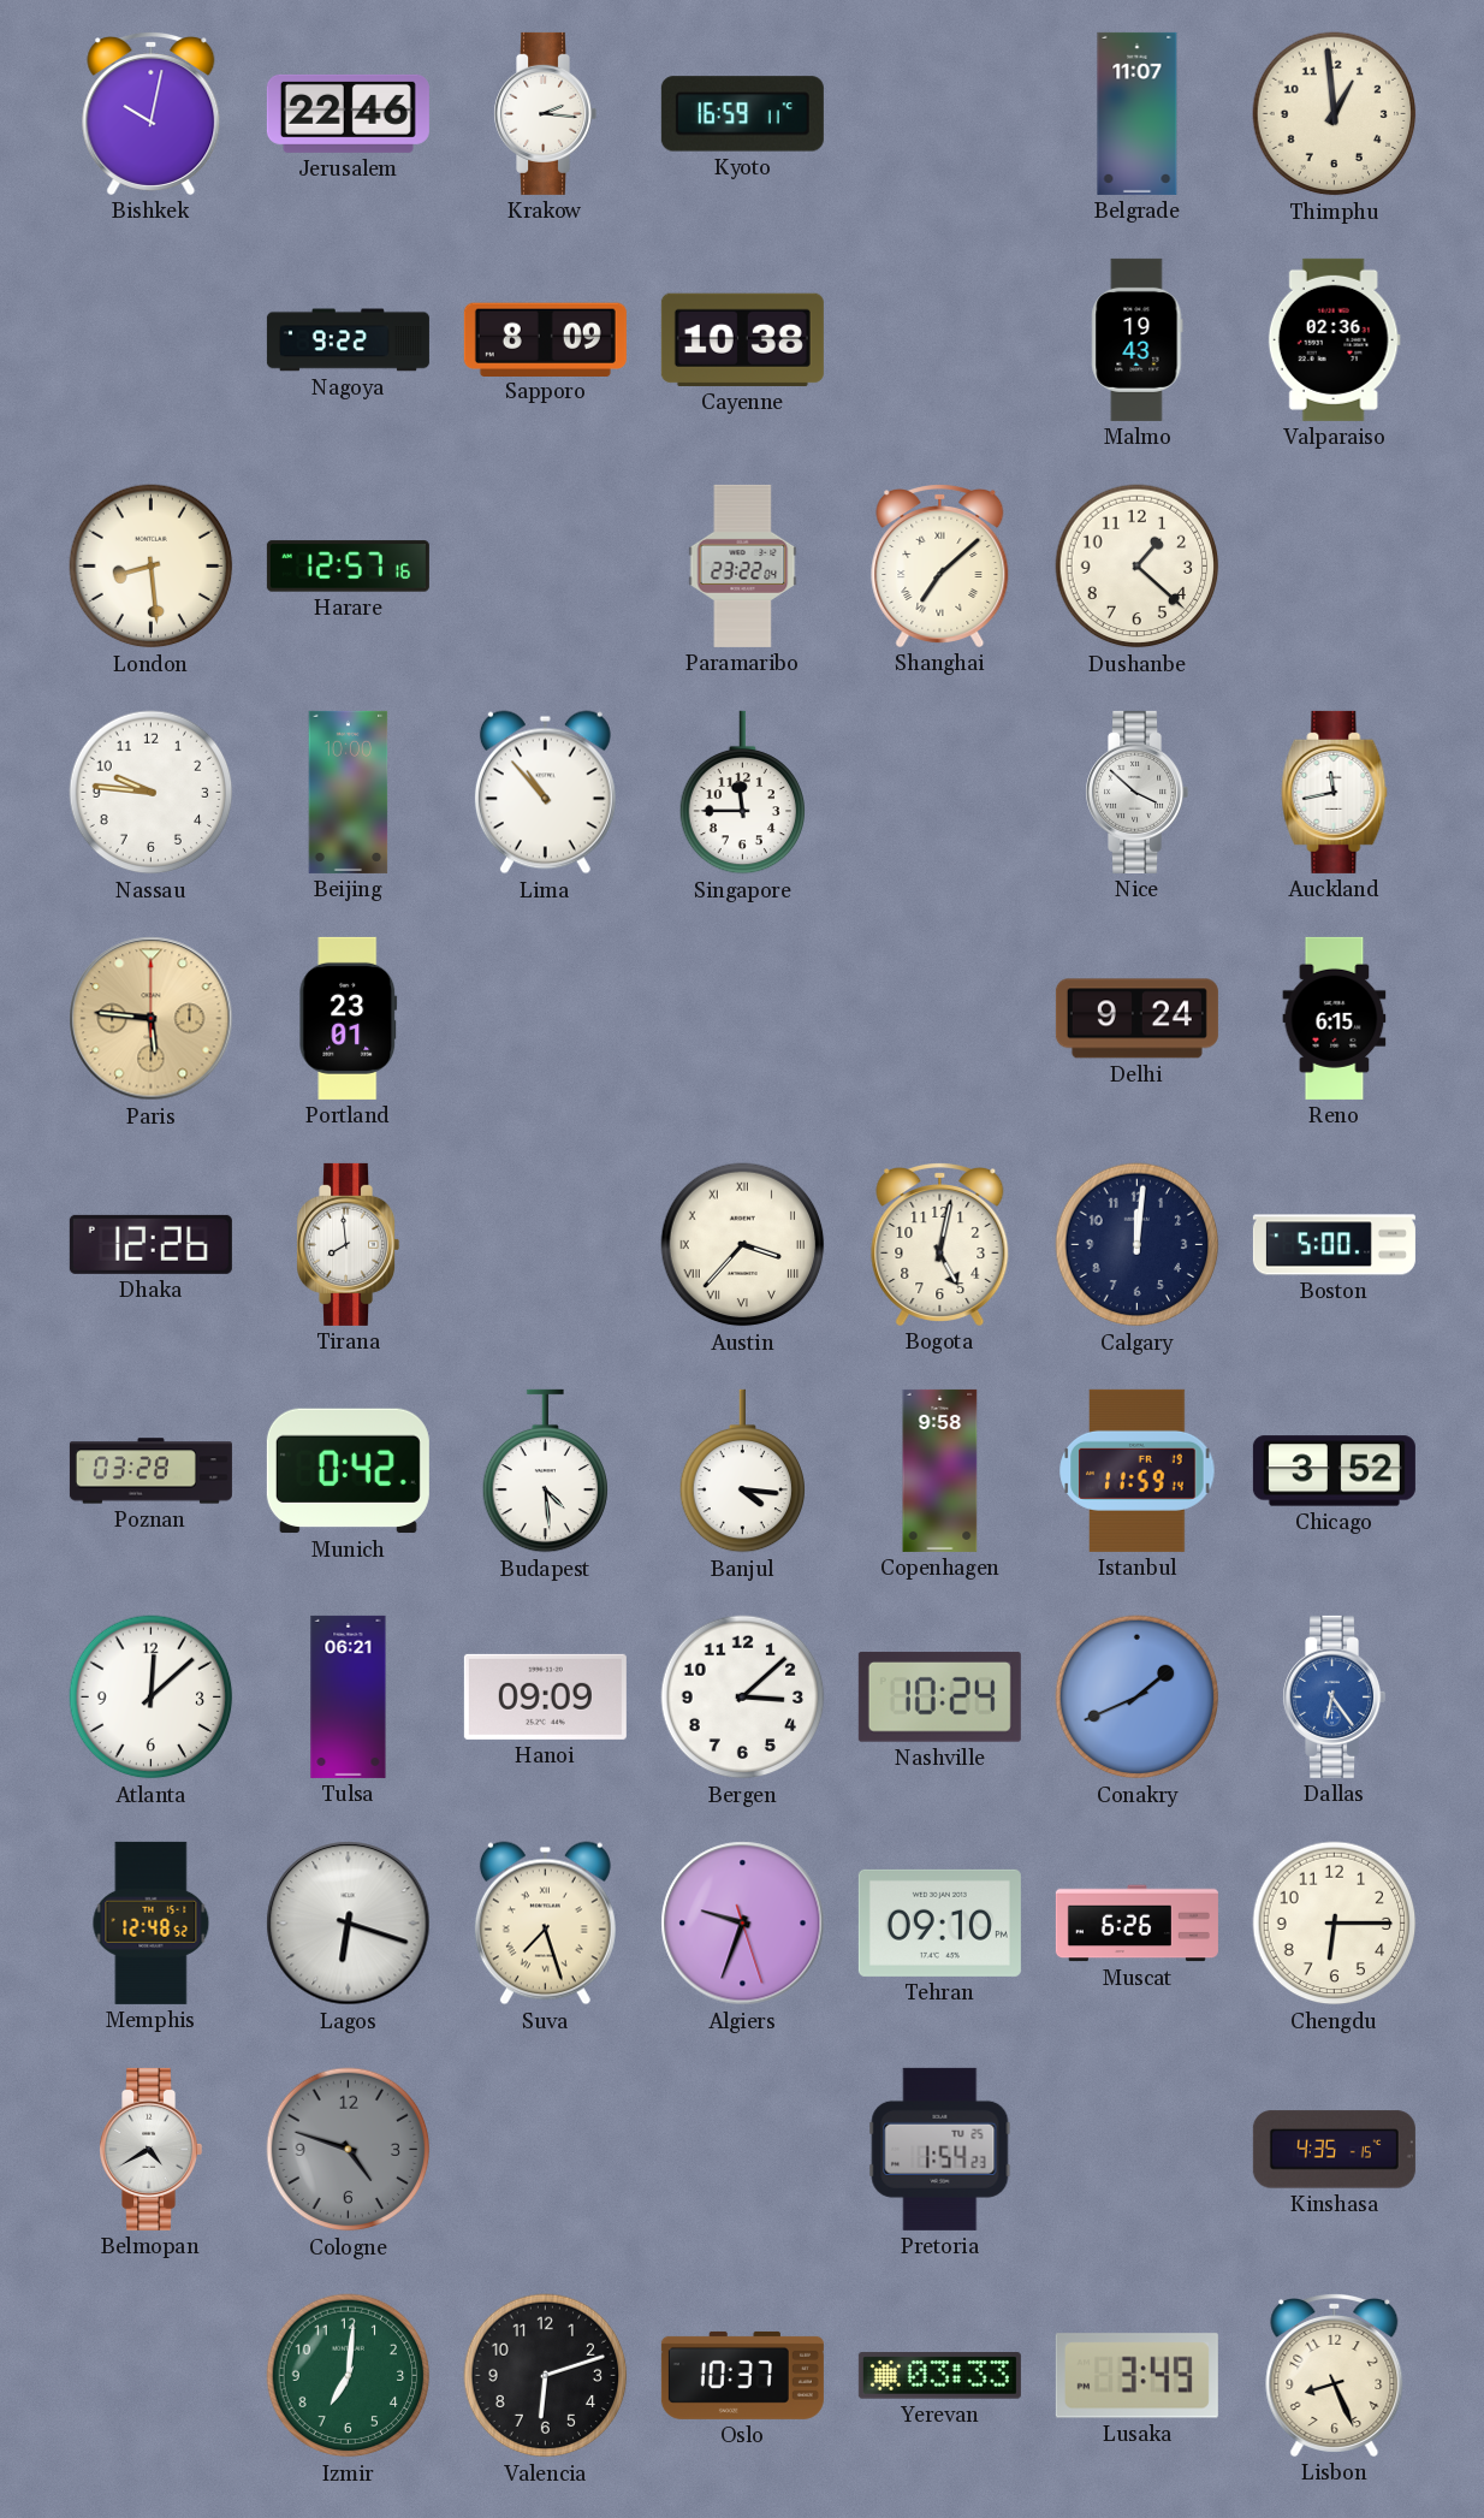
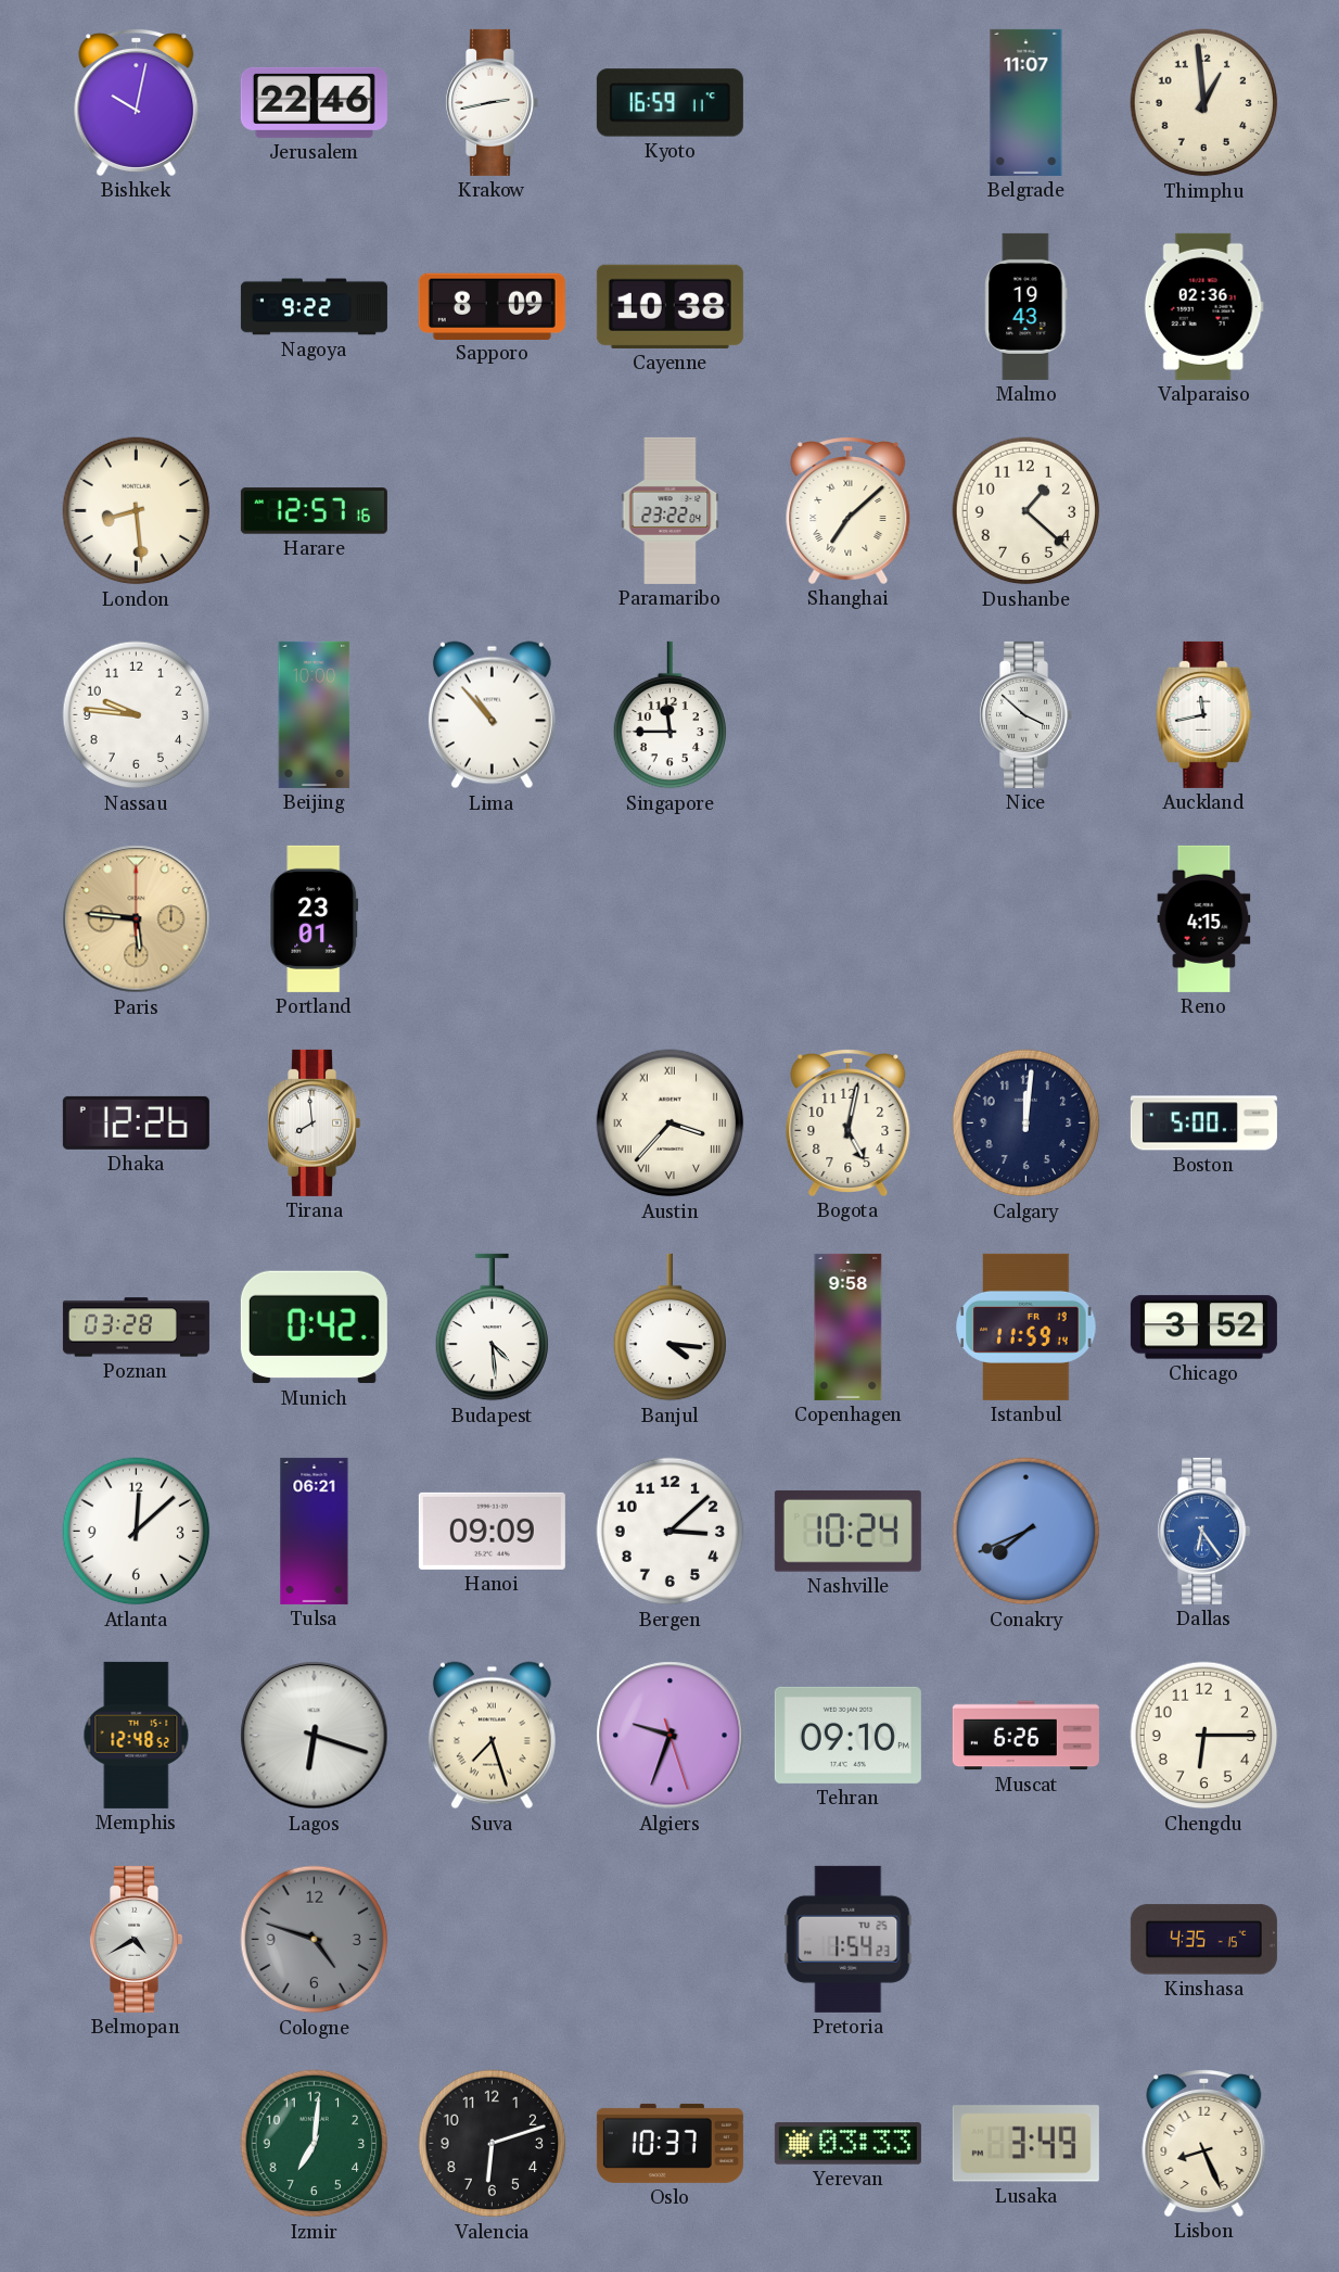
Krakow: 2:16 -> 2:43
Delhi: 9:24 -> none
Reno: 6:15 -> 4:15
Conakry: 1:41 -> 7:41
